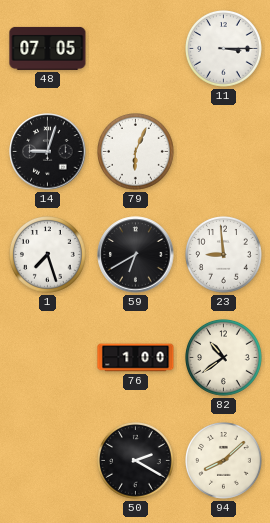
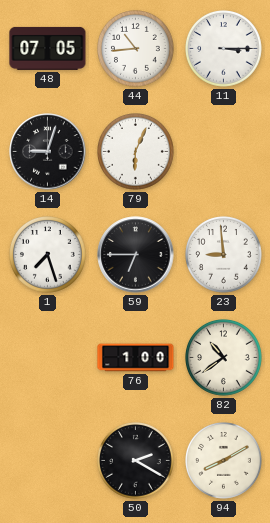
44: none -> 10:44
59: 6:40 -> 6:45
94: 8:08 -> 8:10
